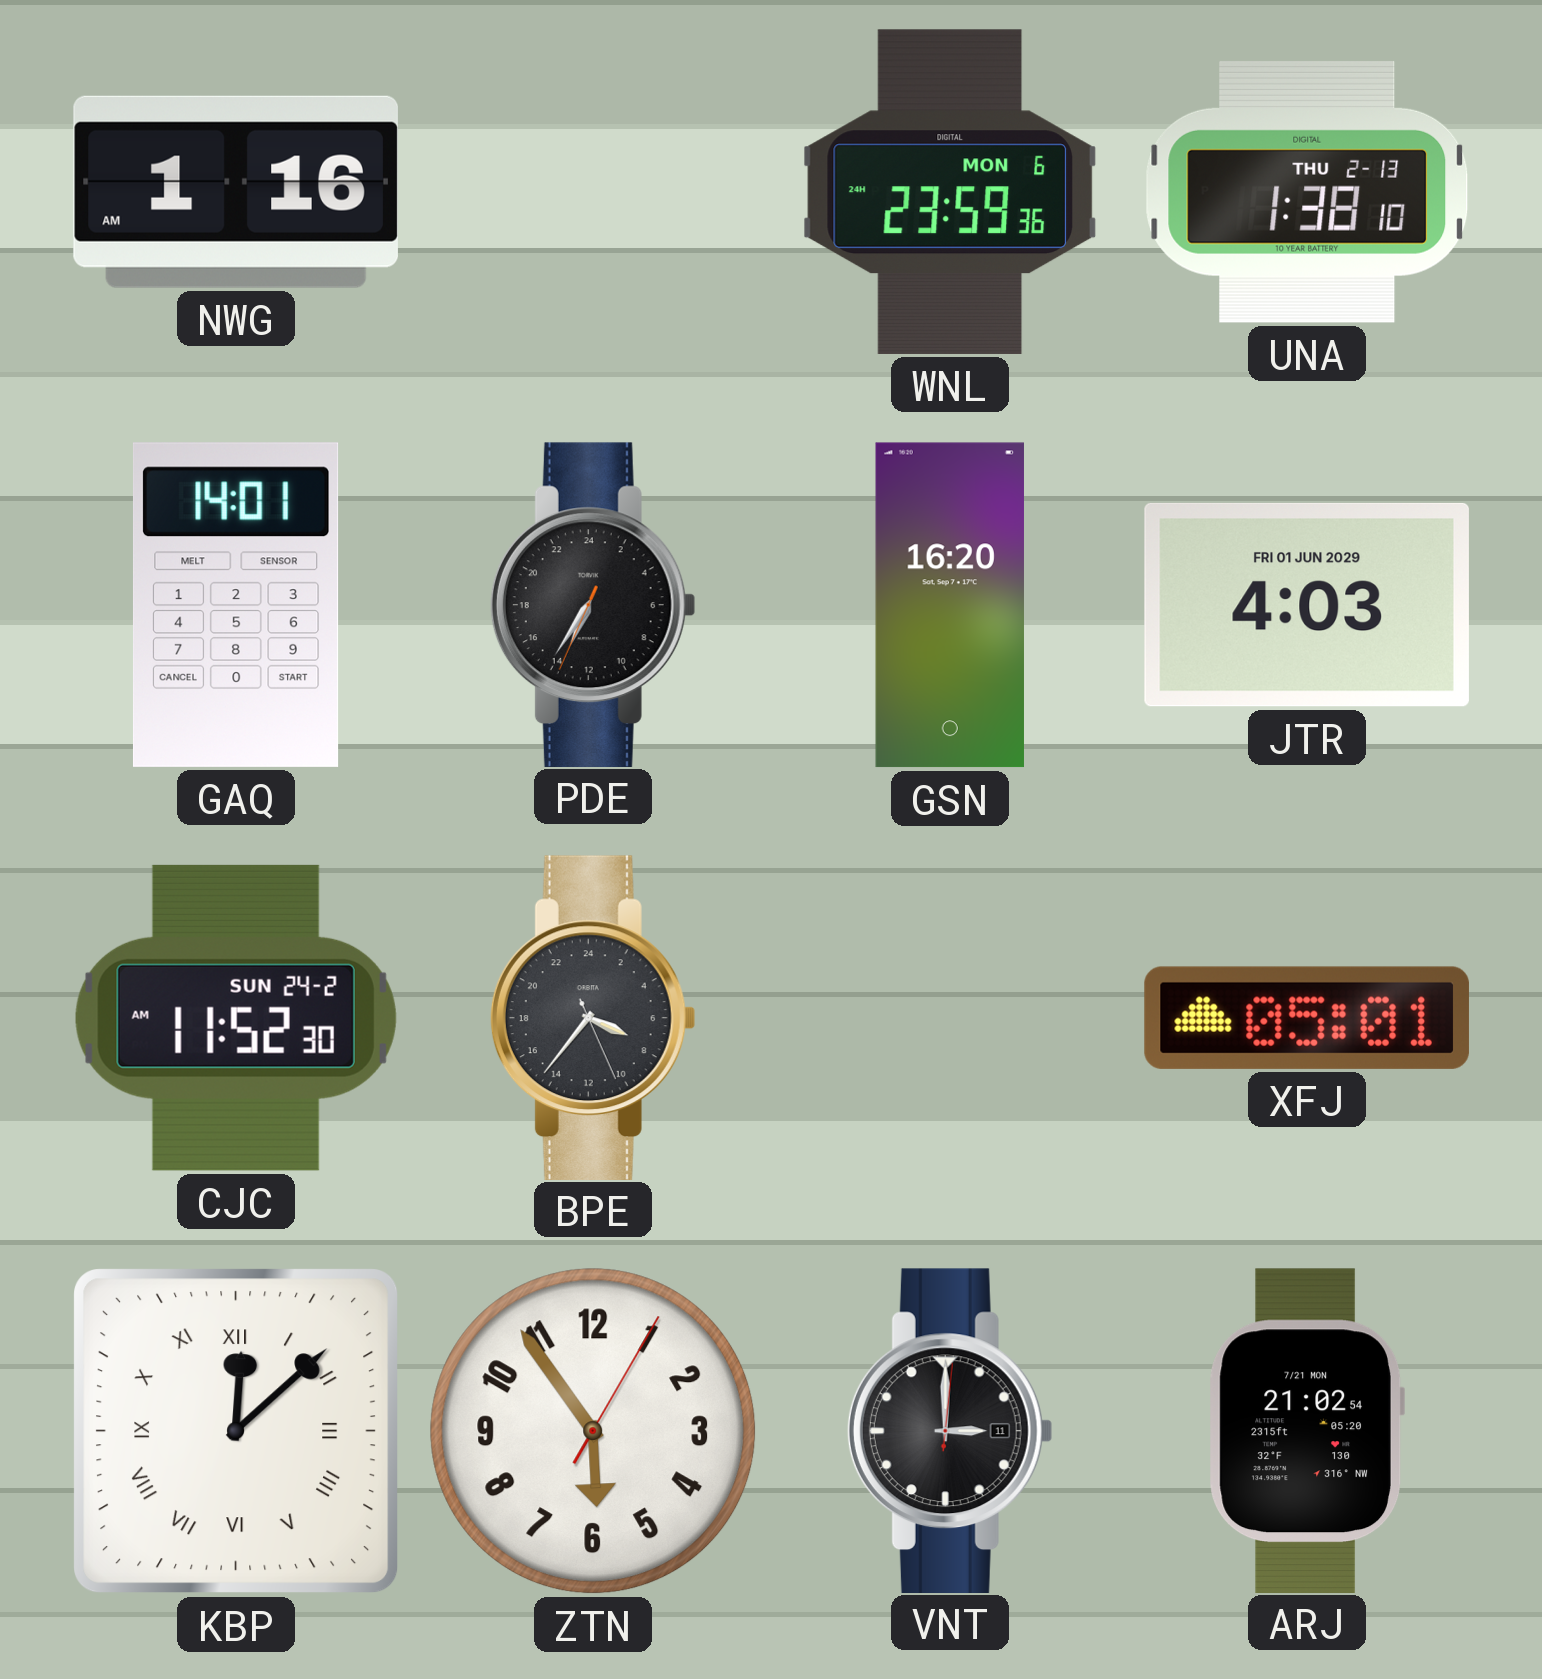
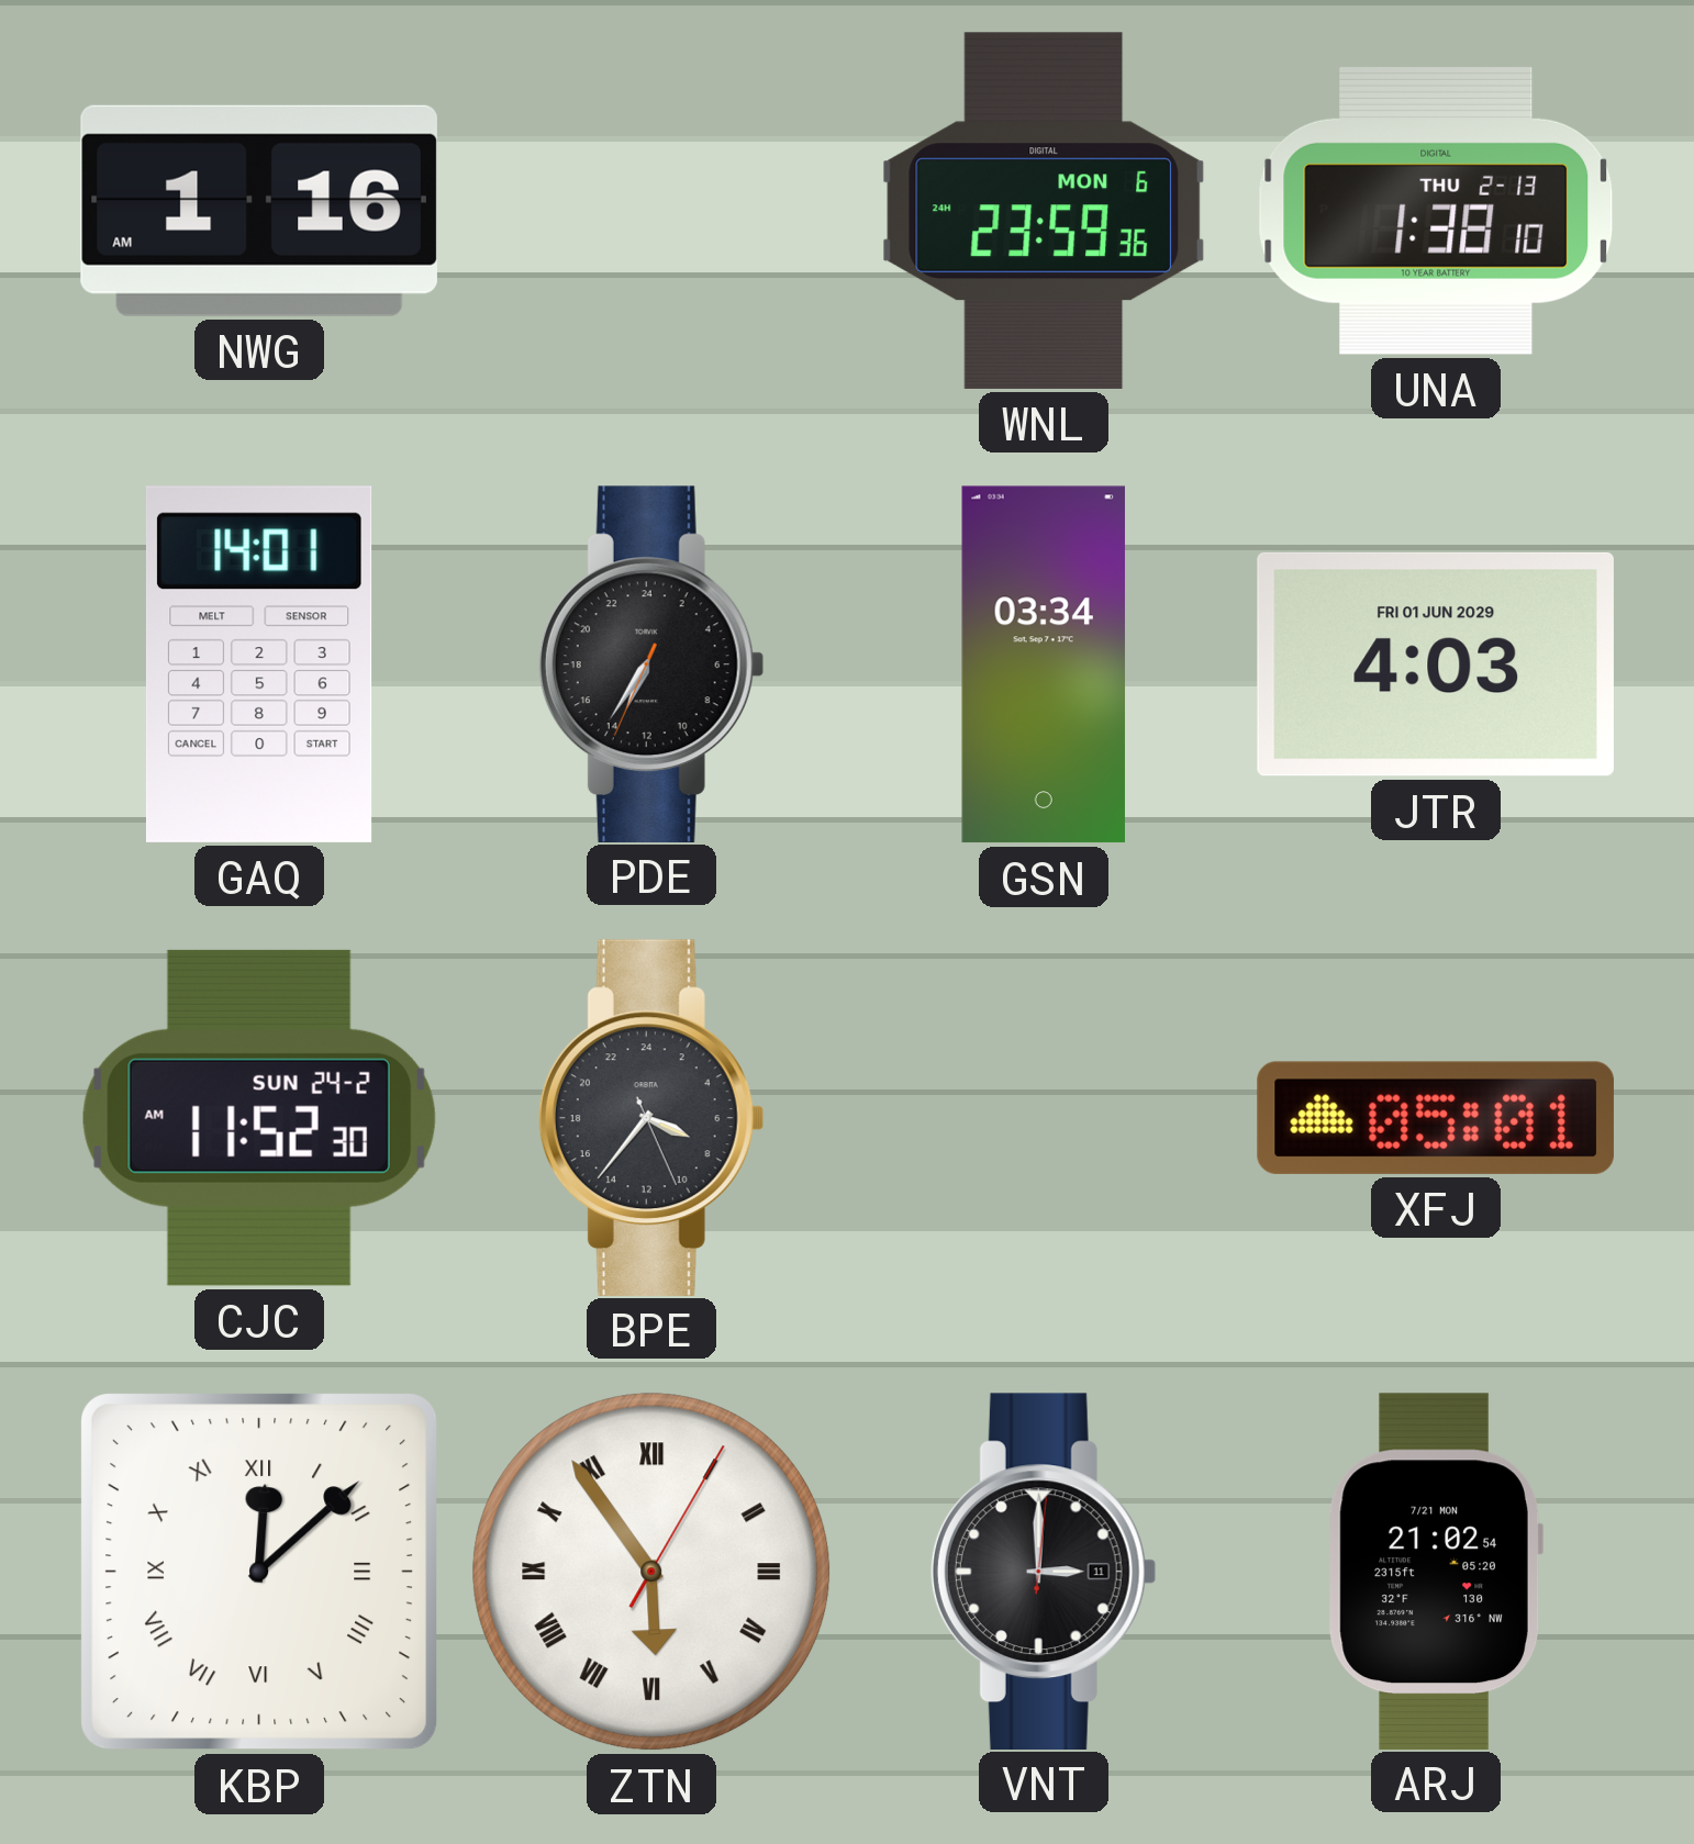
GSN: 16:20 -> 03:34
ZTN numerals: Arabic -> Roman
